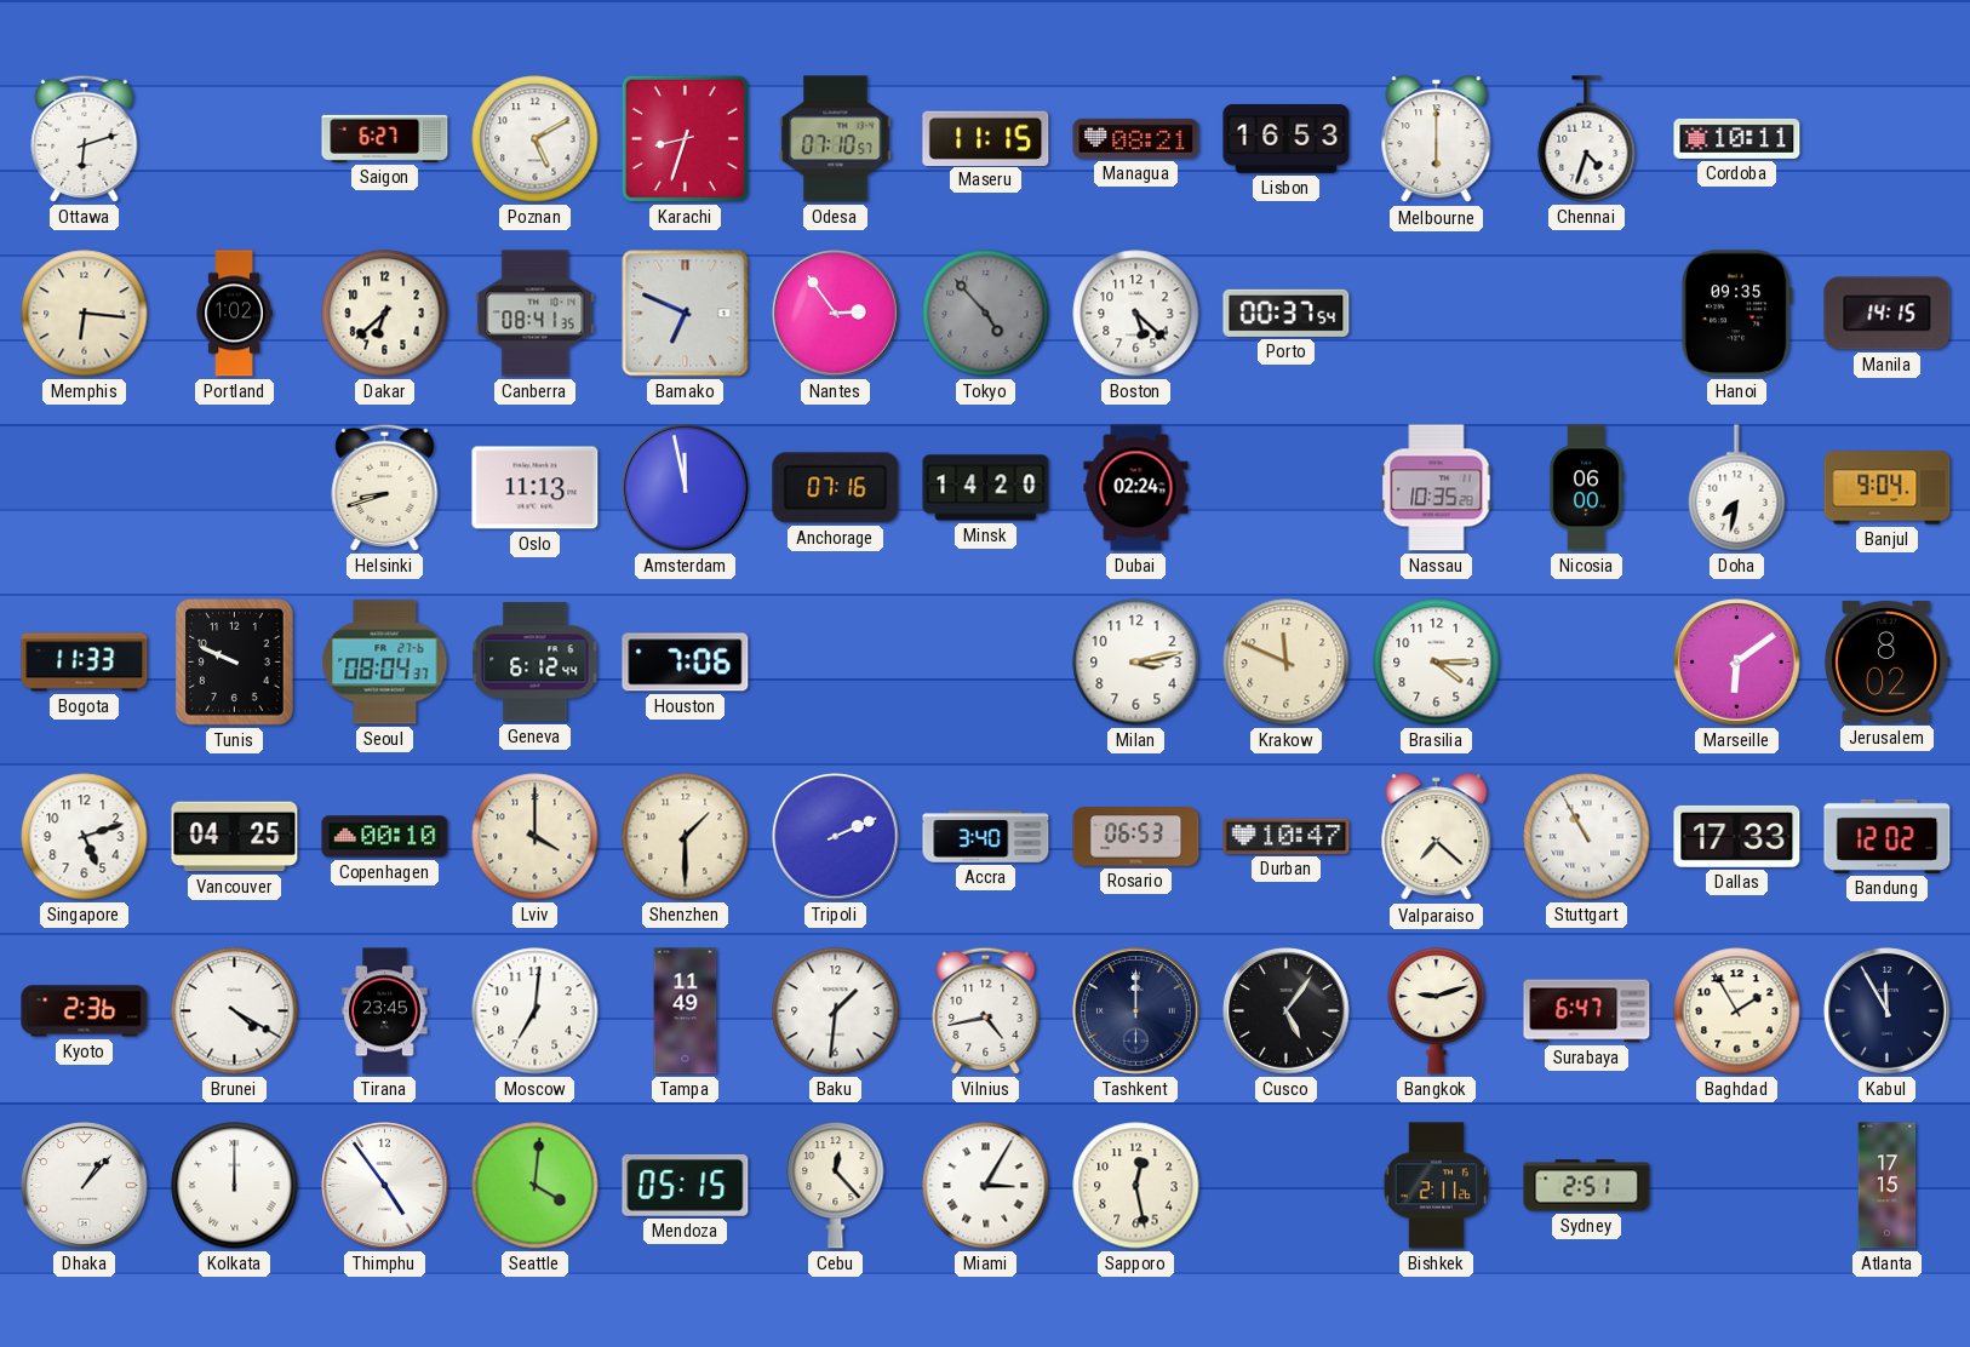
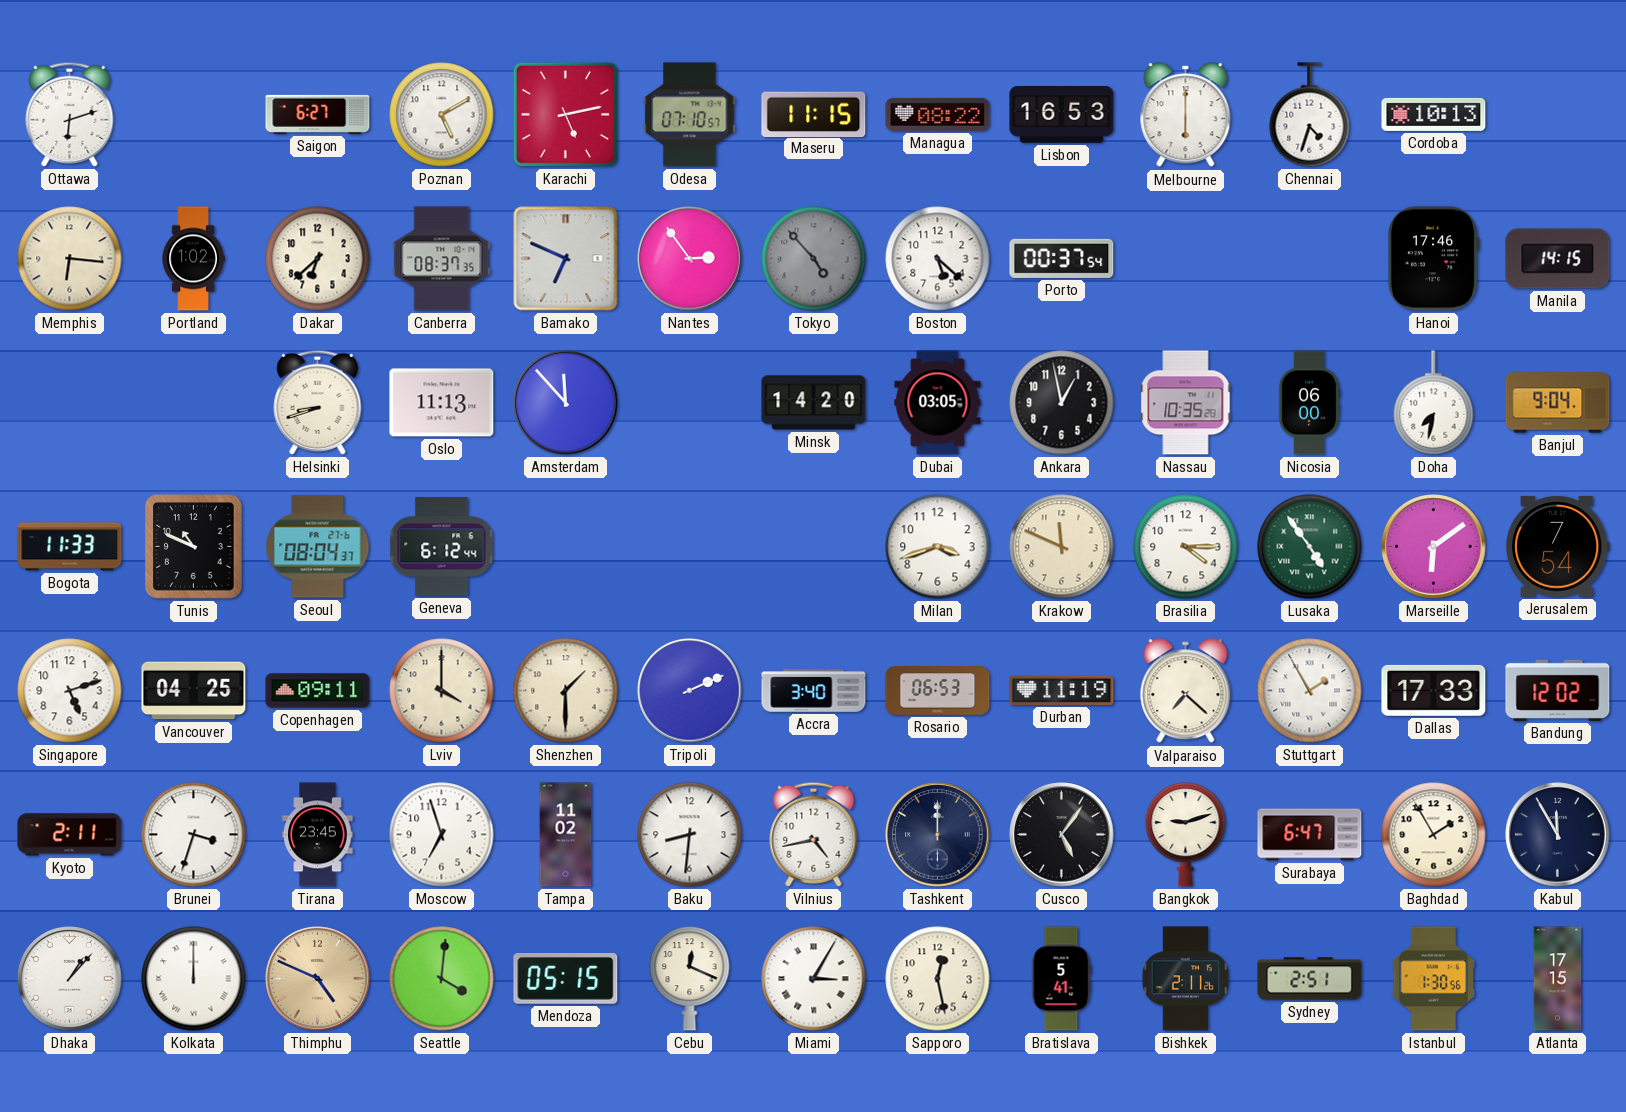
Karachi: 8:33 -> 5:13
Managua: 08:21 -> 08:22
Cordoba: 10:11 -> 10:13
Canberra: 08:41 -> 08:37
Hanoi: 09:35 -> 17:46
Amsterdam: 11:58 -> 11:53
Anchorage: 07:16 -> none
Dubai: 02:24 -> 03:05
Ankara: none -> 12:58
Tunis: 9:49 -> 10:49
Houston: 7:06 -> none
Milan: 3:13 -> 3:42
Lusaka: none -> 4:54
Jerusalem: 8:02 -> 7:54
Copenhagen: 00:10 -> 09:11
Durban: 10:47 -> 11:19
Stuttgart: 10:55 -> 1:55
Kyoto: 2:36 -> 2:11
Brunei: 4:20 -> 3:33
Moscow: 7:01 -> 6:57
Tampa: 11:49 -> 11:02
Baku: 1:31 -> 8:31
Thimphu: 4:54 -> 4:49
Thimphu dial: white -> champagne
Cebu: 12:23 -> 12:19
Bratislava: none -> 5:41
Istanbul: none -> 1:30
